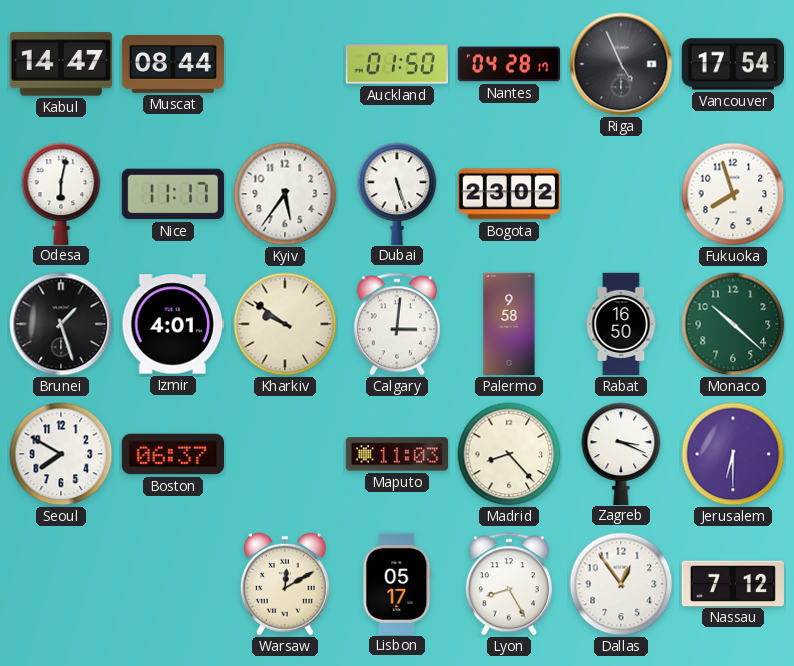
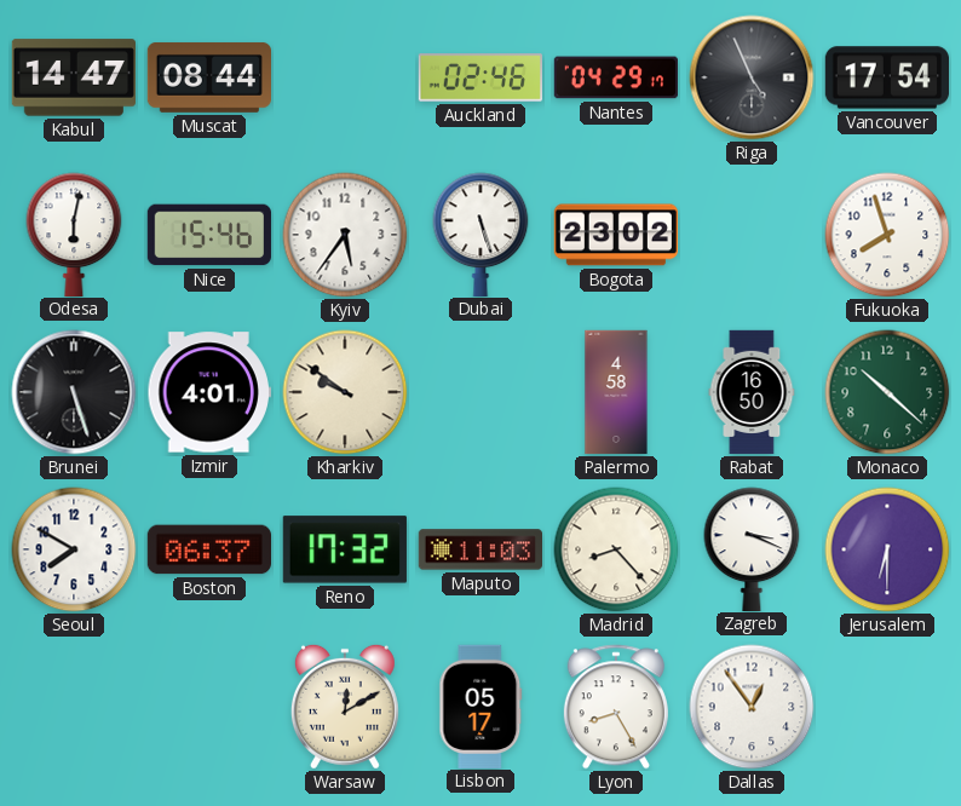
Auckland: 01:50 -> 02:46
Nantes: 04:28 -> 04:29
Nice: 11:17 -> 15:46
Brunei: 1:27 -> 5:27
Calgary: 3:01 -> none
Palermo: 9:58 -> 4:58
Reno: none -> 17:32
Nassau: 7:12 -> none
